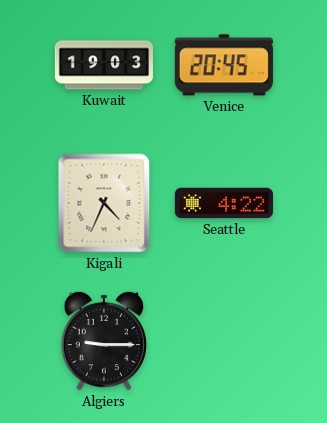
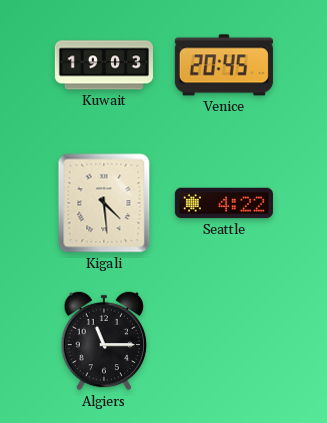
Kigali: 4:34 -> 4:29
Algiers: 9:15 -> 11:15
